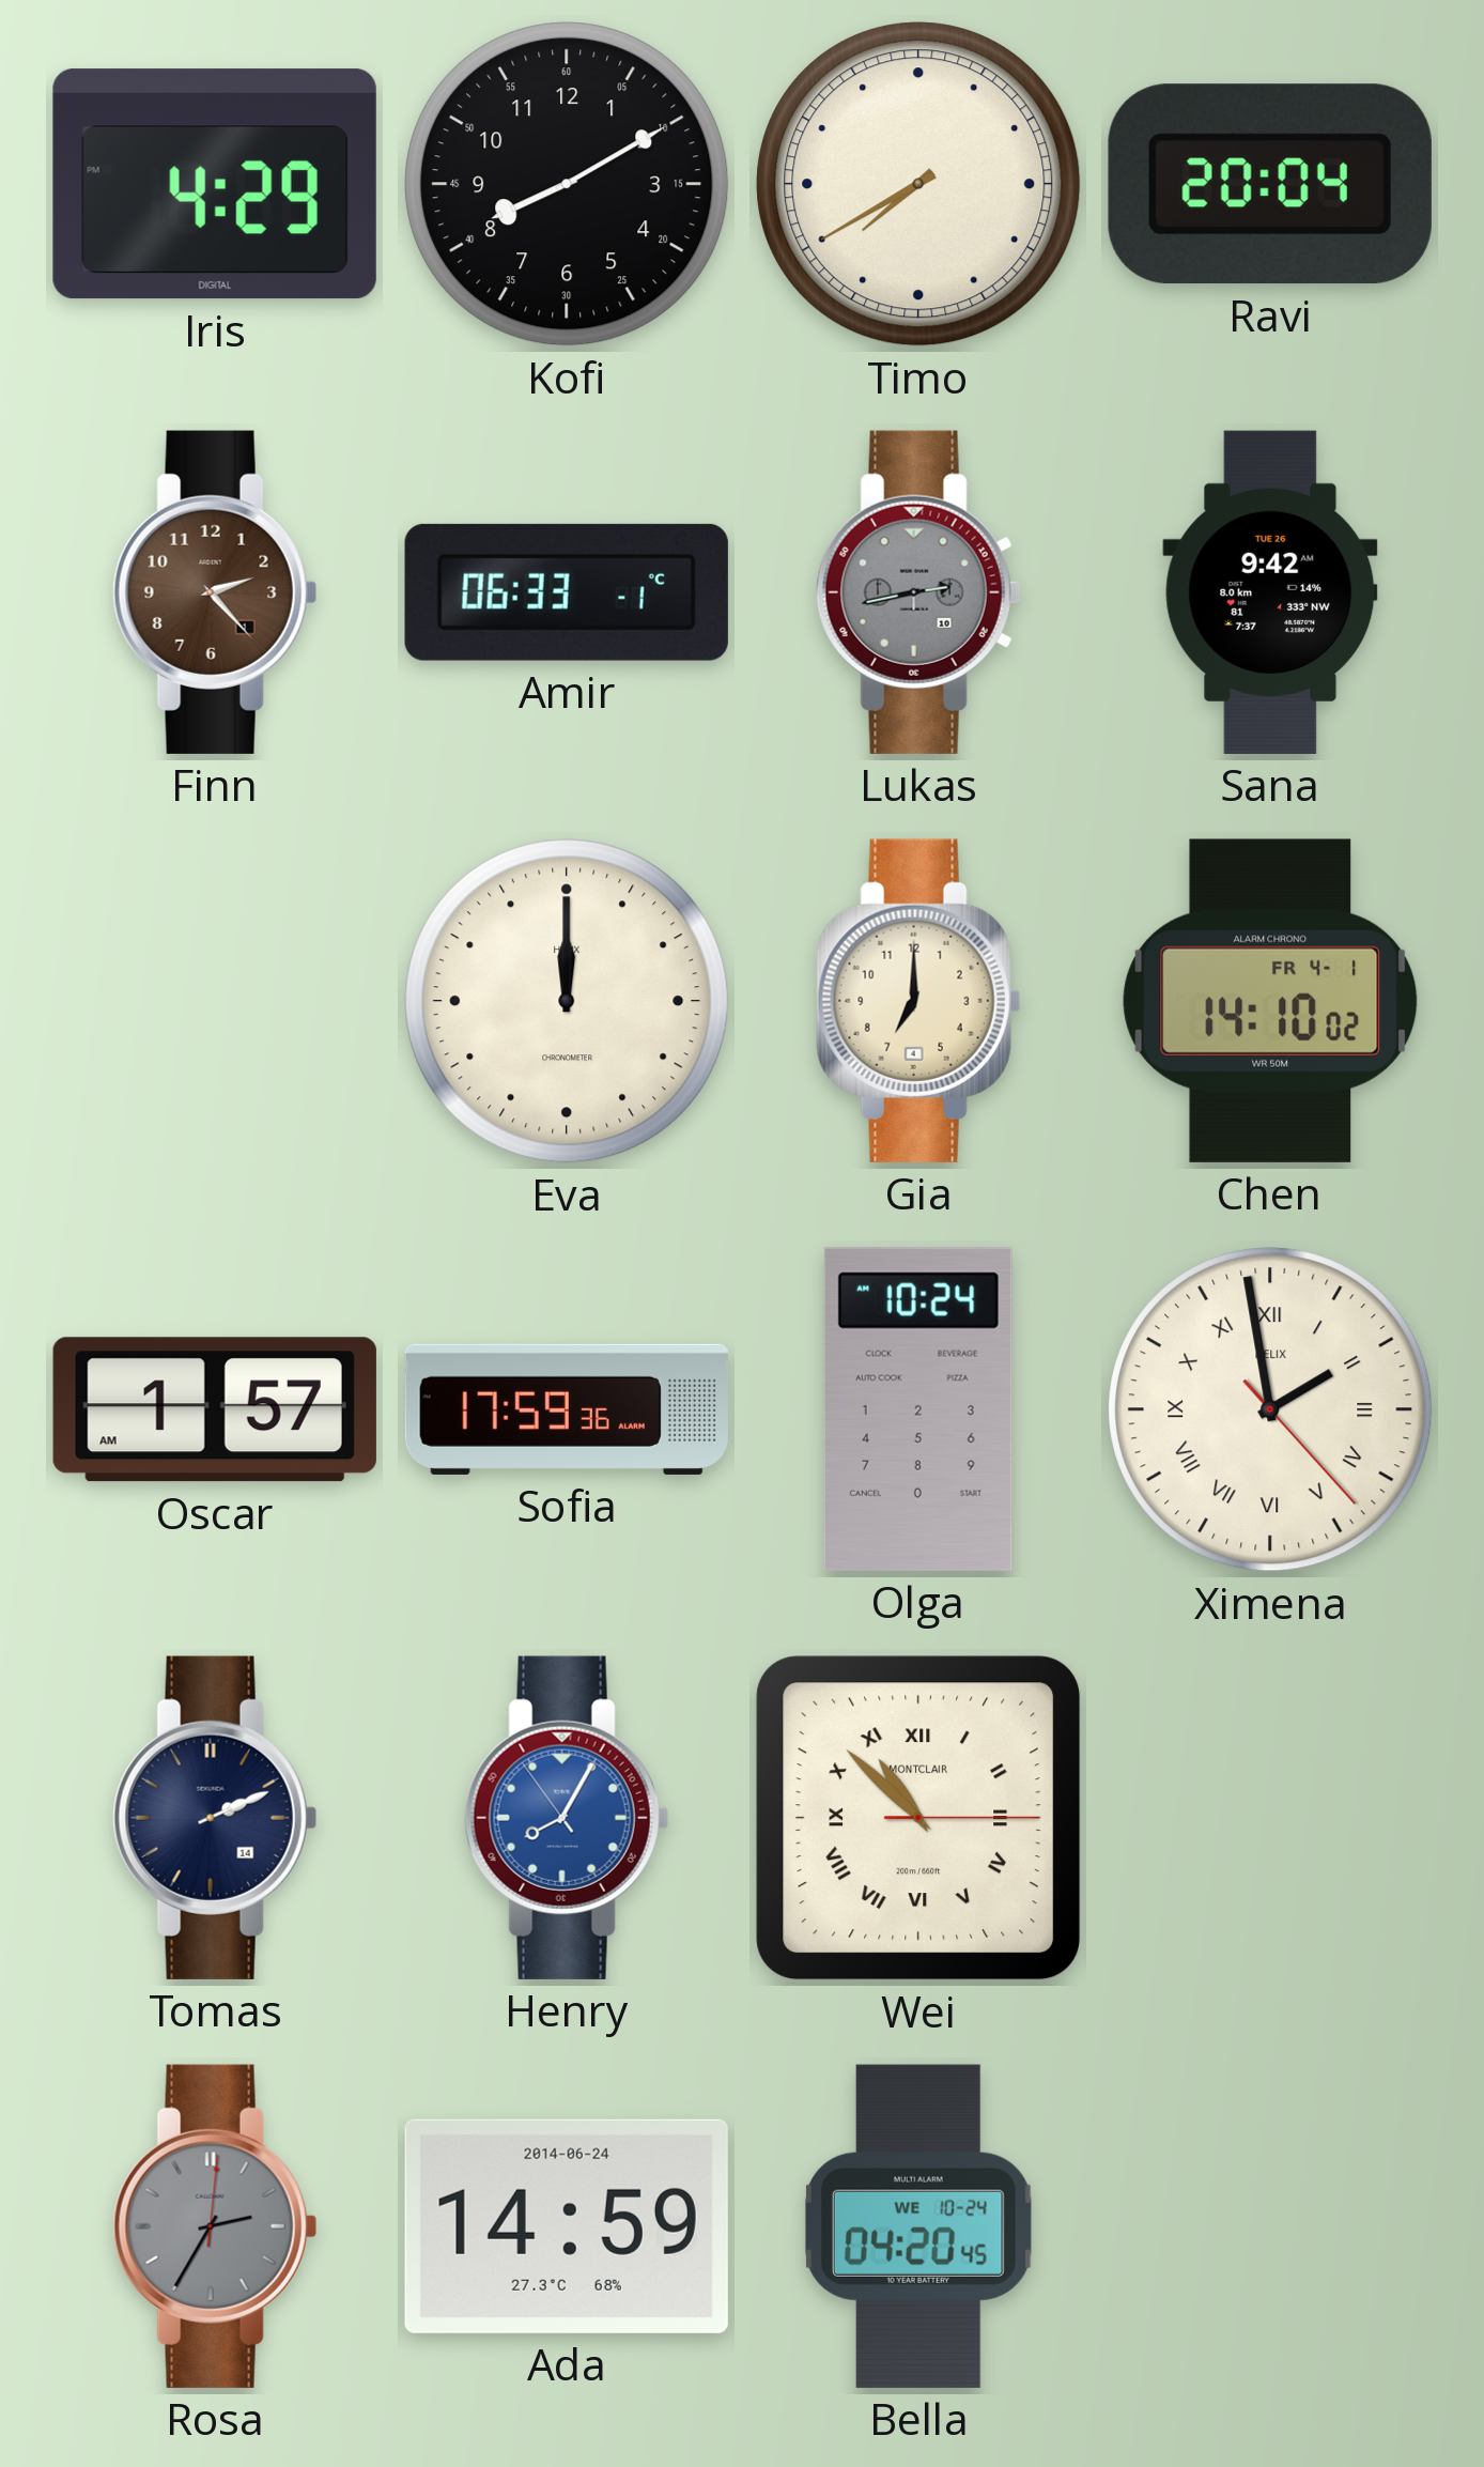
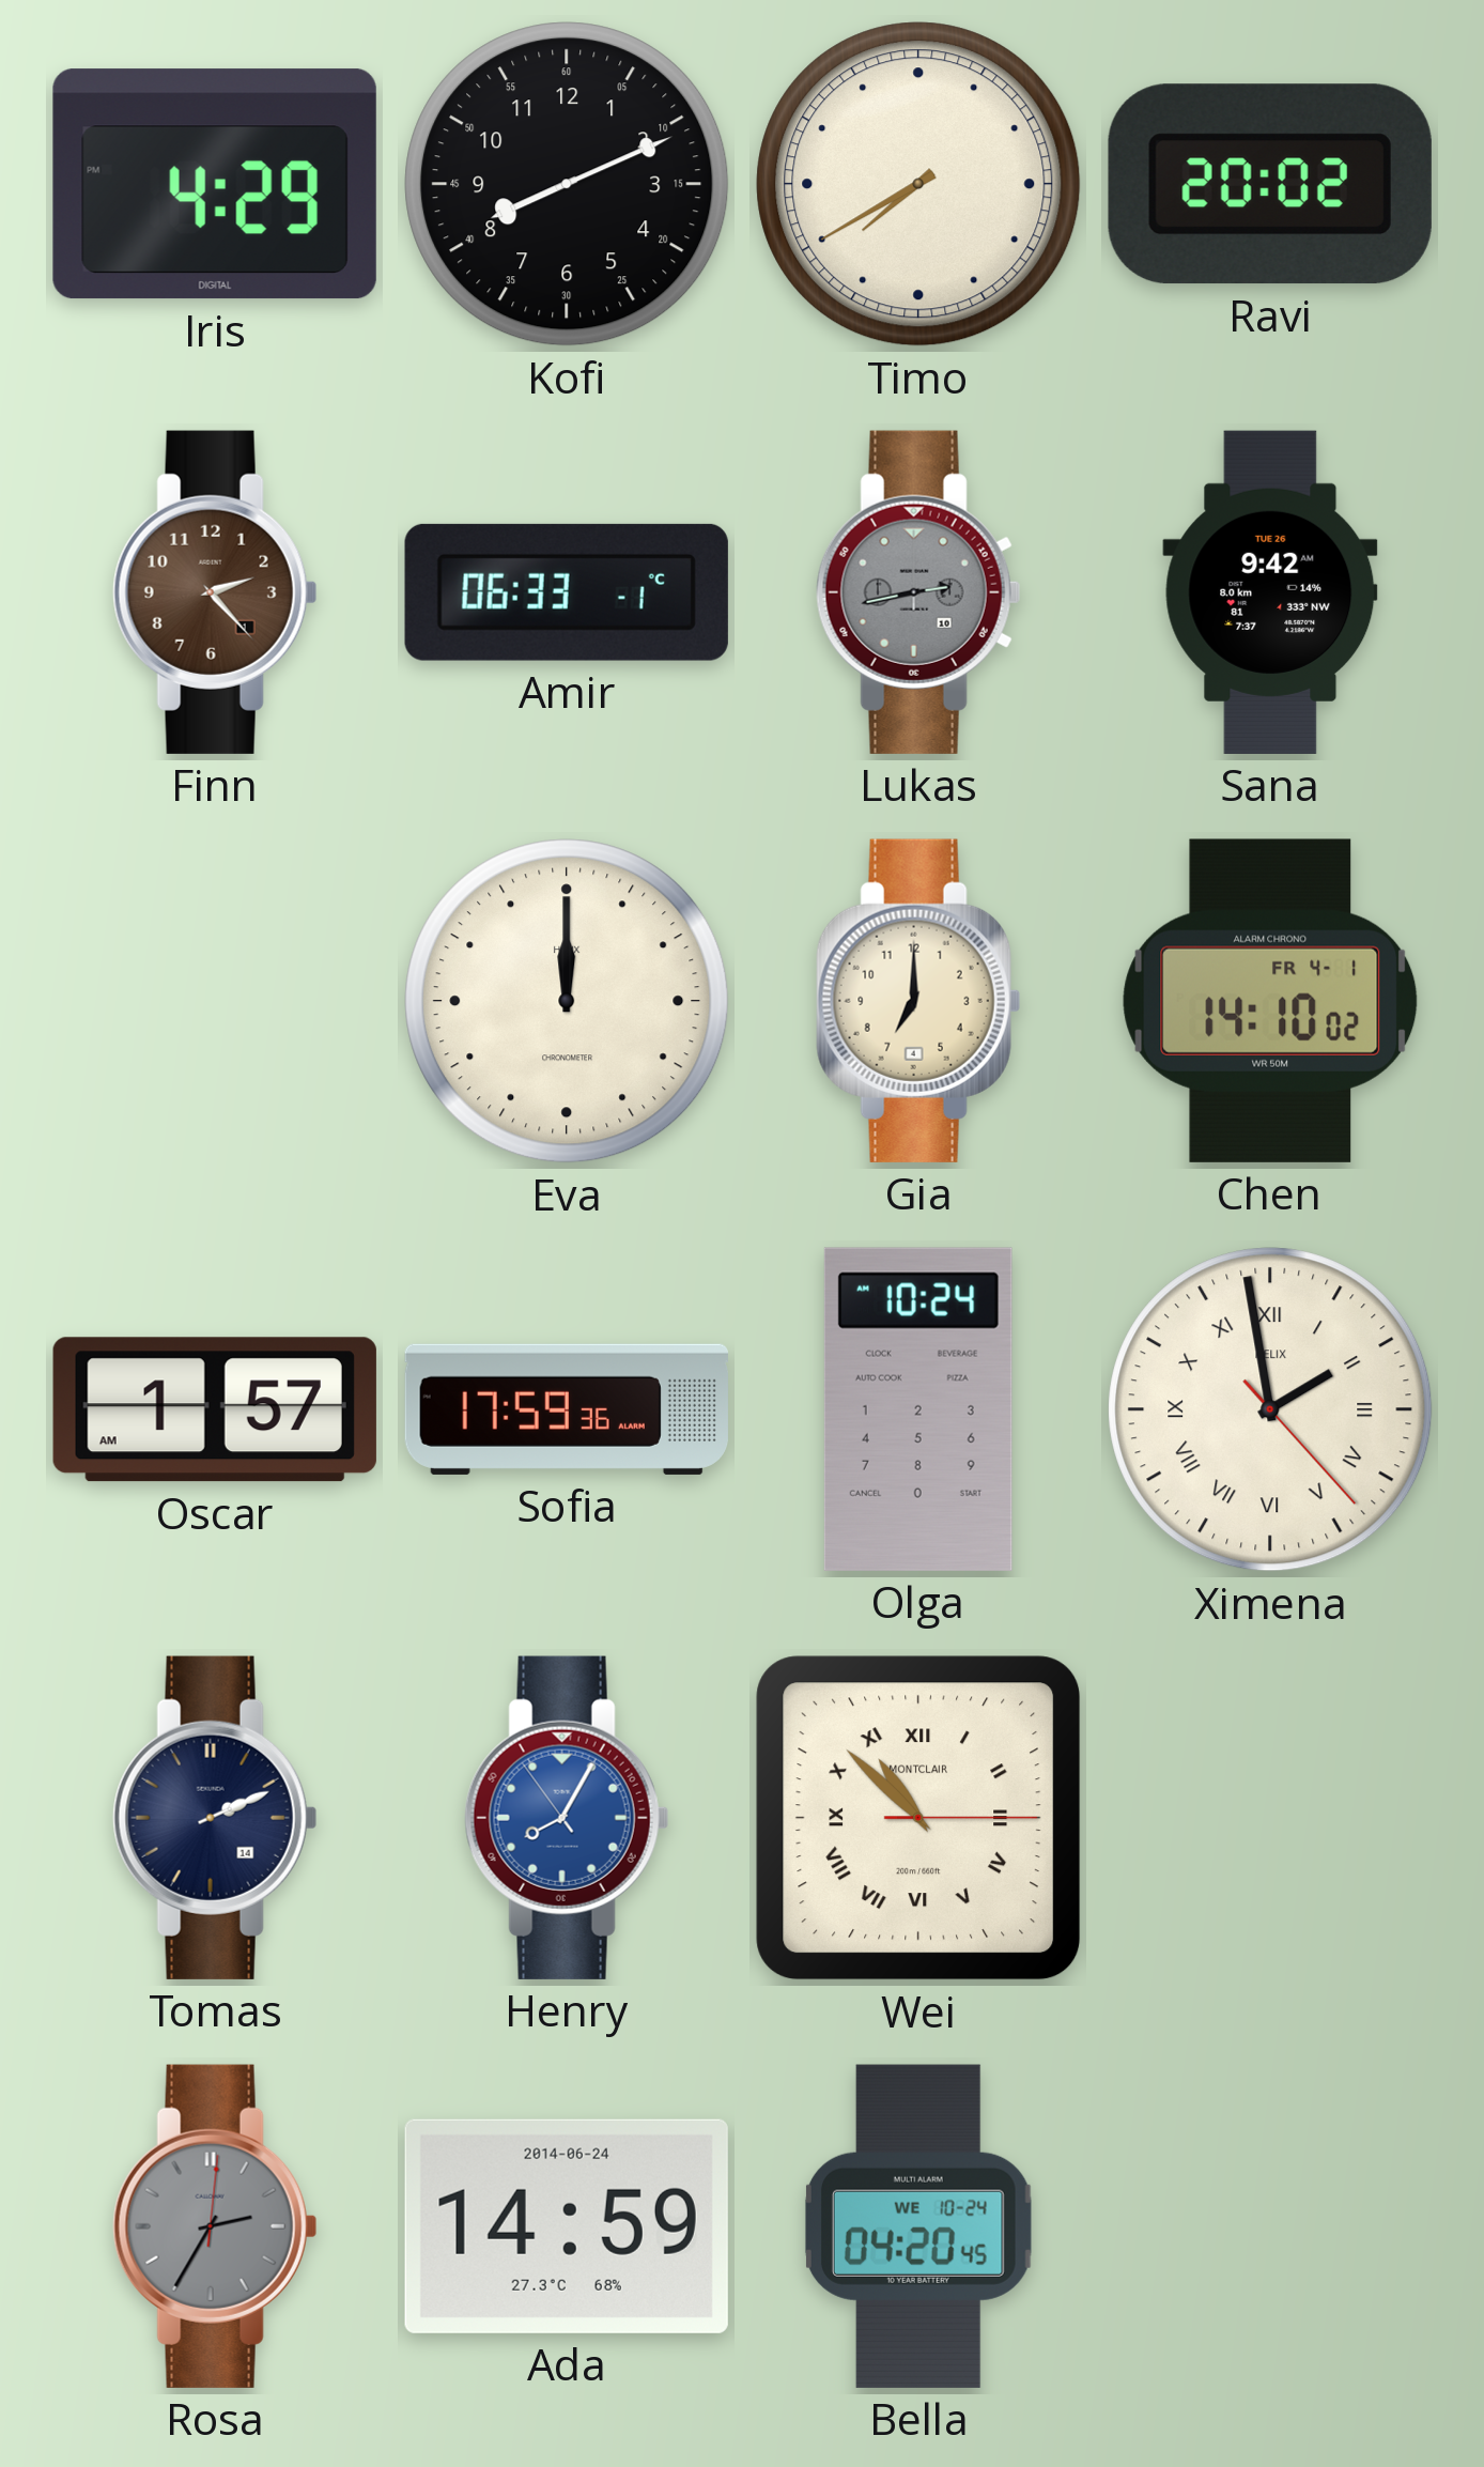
Kofi: 8:10 -> 8:11
Ravi: 20:04 -> 20:02
